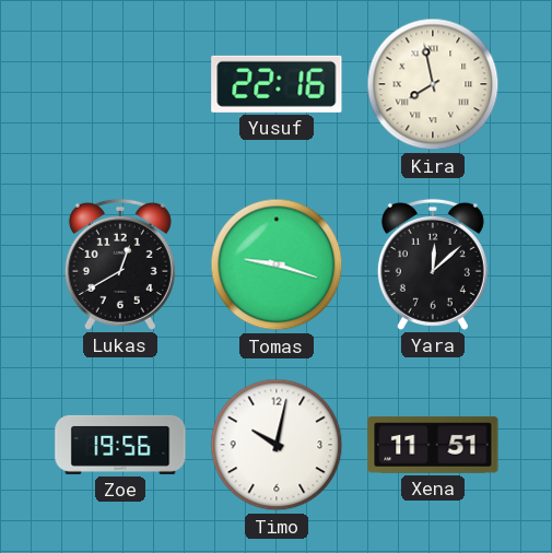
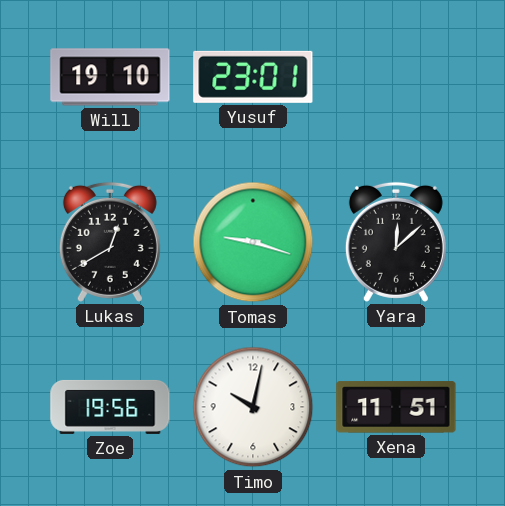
Will: none -> 19:10
Yusuf: 22:16 -> 23:01
Kira: 7:58 -> none
